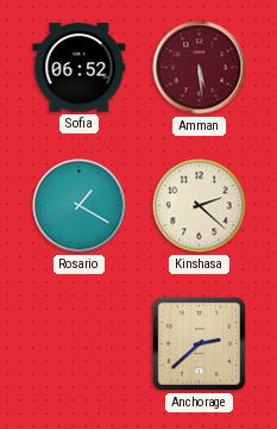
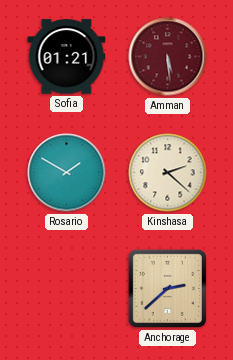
Sofia: 06:52 -> 01:21
Rosario: 1:20 -> 1:50
